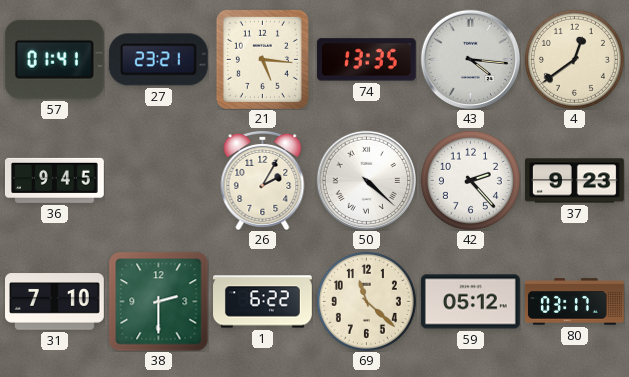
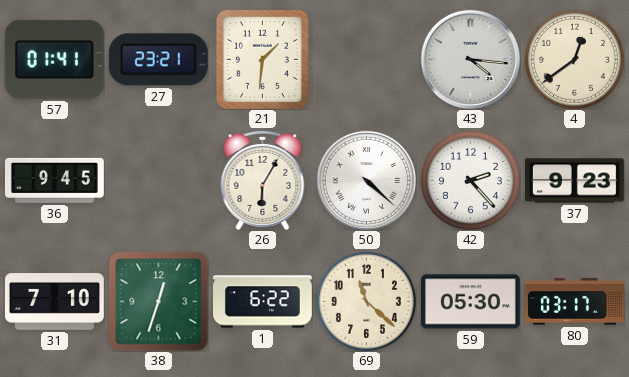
21: 5:16 -> 1:31
74: 13:35 -> none
26: 2:05 -> 6:05
38: 2:30 -> 12:33
59: 05:12 -> 05:30
